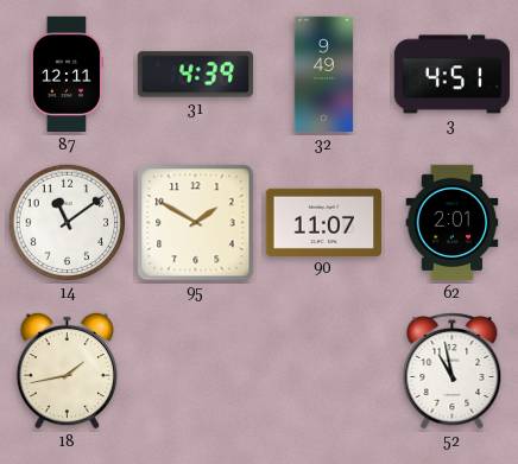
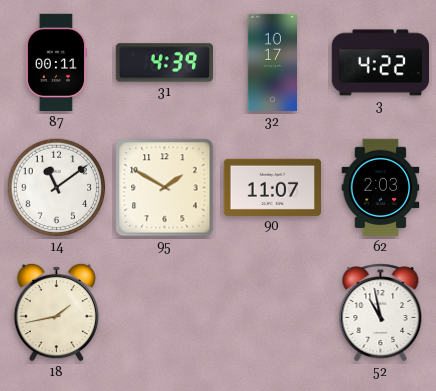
87: 12:11 -> 00:11
32: 9:49 -> 10:17
3: 4:51 -> 4:22
62: 2:01 -> 2:03
